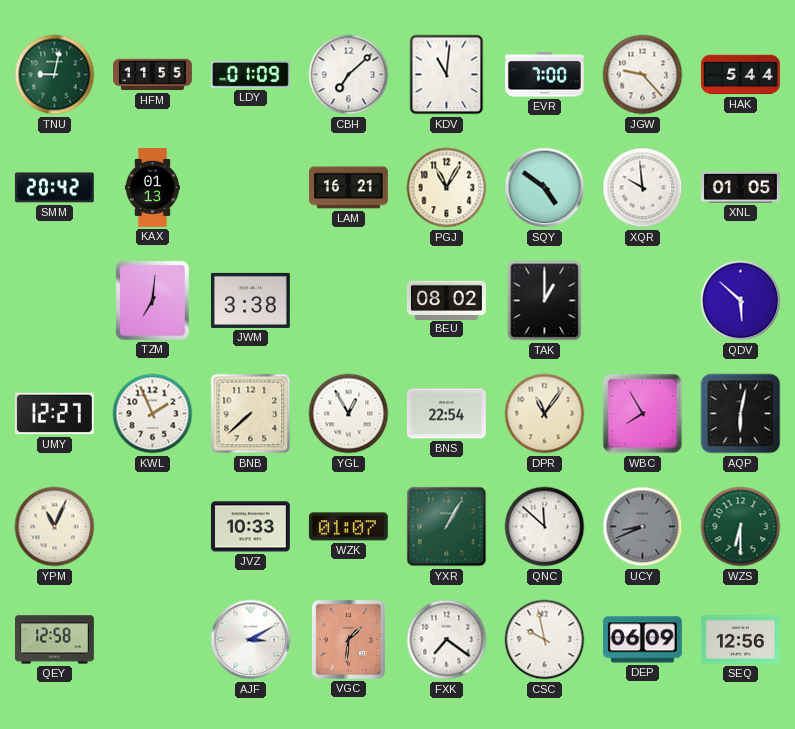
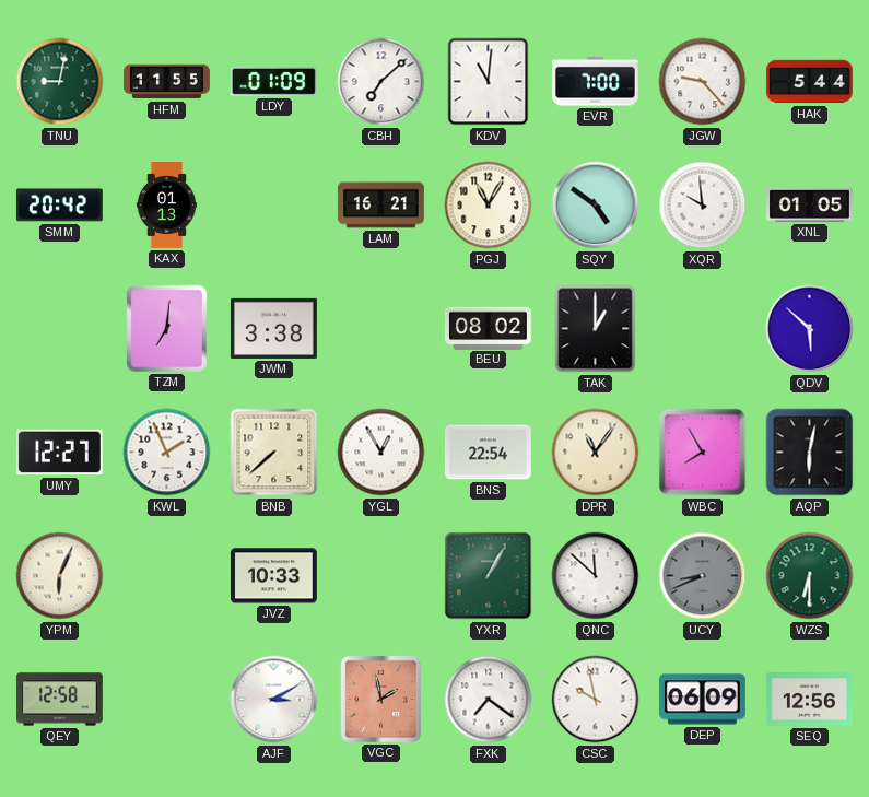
YPM: 11:04 -> 6:04
WZK: 01:07 -> none
VGC: 1:31 -> 1:58
